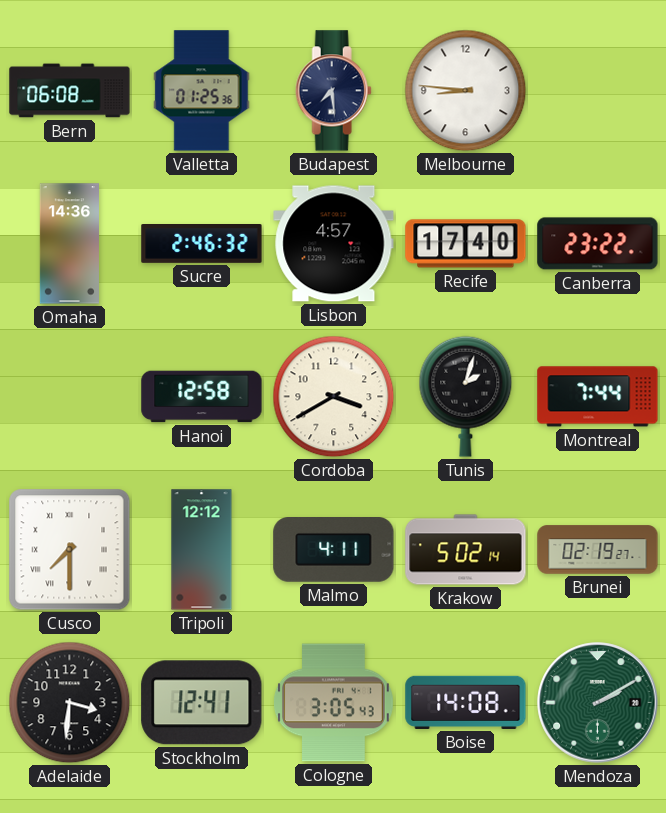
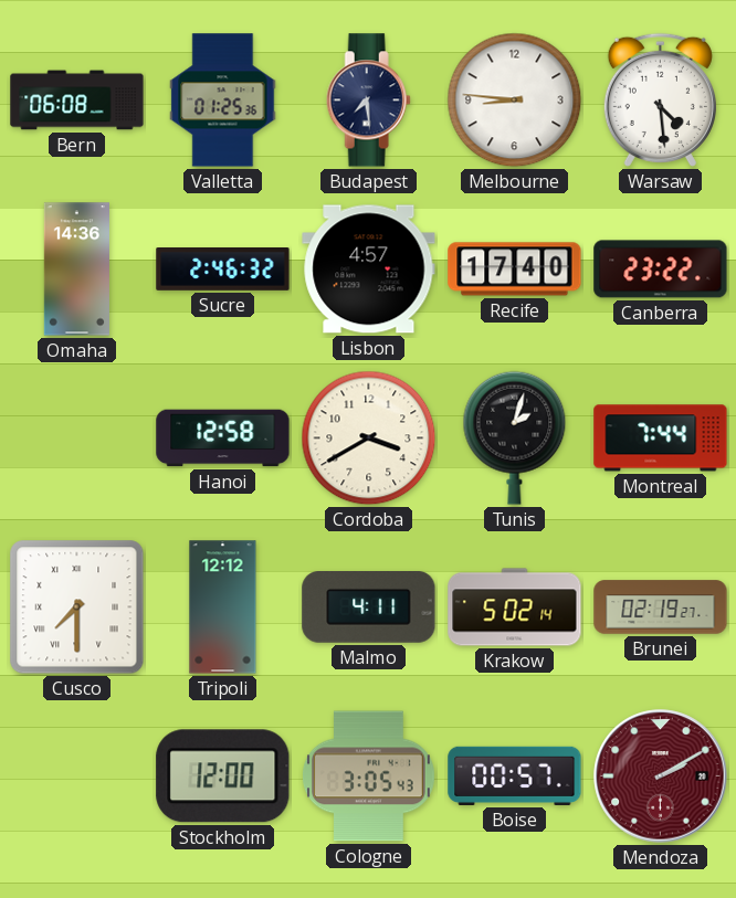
Warsaw: none -> 4:29
Adelaide: 3:31 -> none
Stockholm: 12:41 -> 12:00
Boise: 14:08 -> 00:57
Mendoza dial: green -> burgundy
